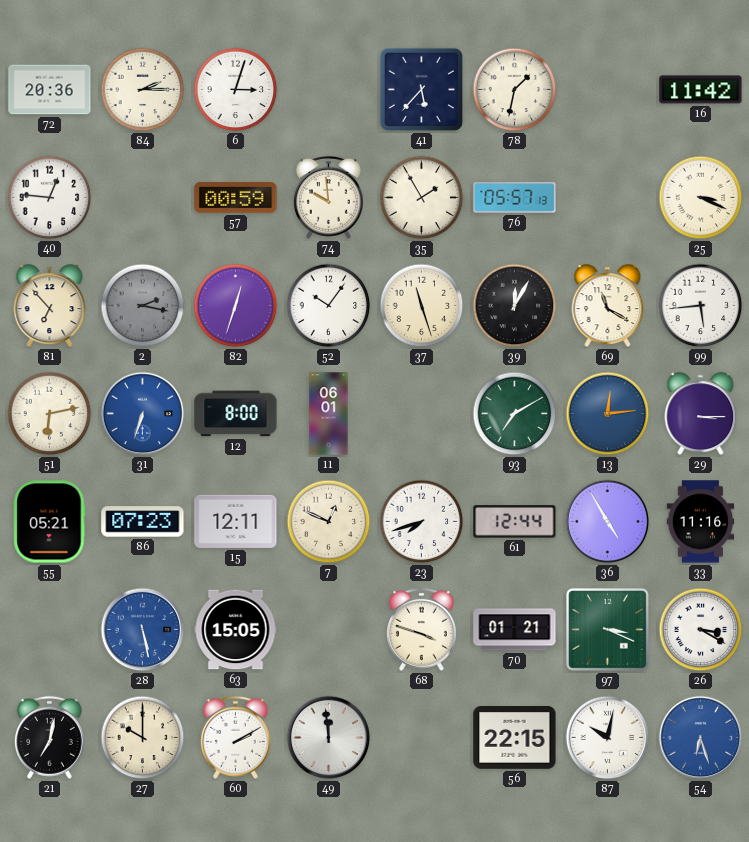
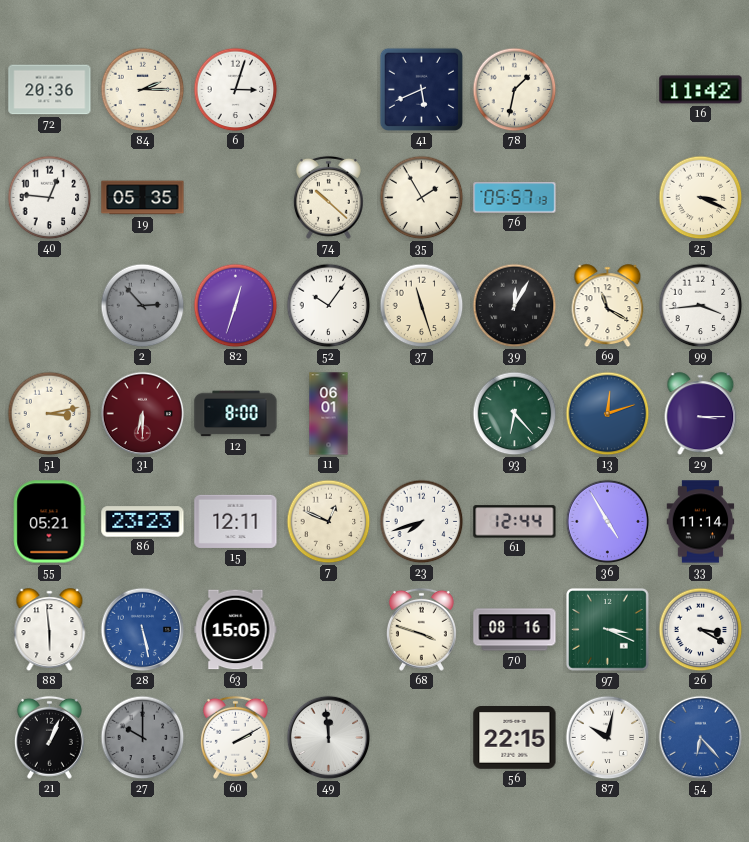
41: 5:37 -> 5:41
19: none -> 05:35
57: 00:59 -> none
74: 9:59 -> 10:22
81: 6:53 -> none
2: 2:17 -> 2:53
99: 5:44 -> 3:44
51: 6:13 -> 3:13
31: 6:33 -> 6:30
31 dial: blue -> burgundy
93: 7:10 -> 6:23
13: 12:14 -> 12:12
86: 07:23 -> 23:23
33: 11:16 -> 11:14
88: none -> 5:59
70: 01:21 -> 08:16
21: 7:02 -> 1:04
27 dial: cream -> grey
54: 6:27 -> 6:23
